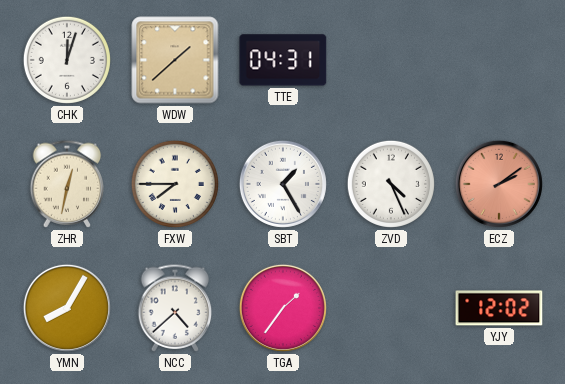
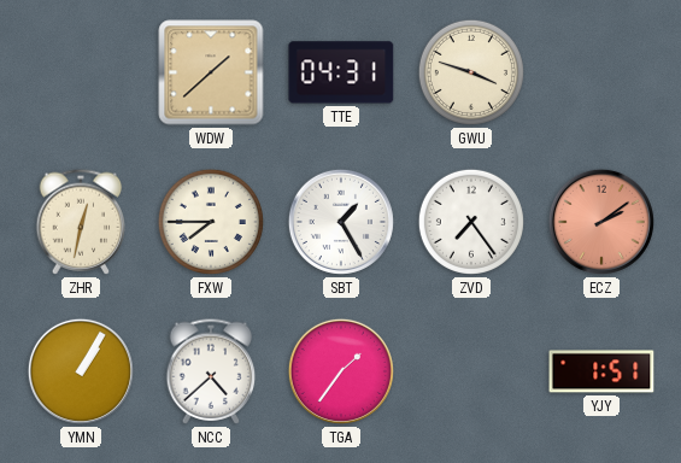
CHK: 12:03 -> none
GWU: none -> 3:48
ZVD: 4:26 -> 7:24
YMN: 8:05 -> 1:05
YJY: 12:02 -> 1:51
